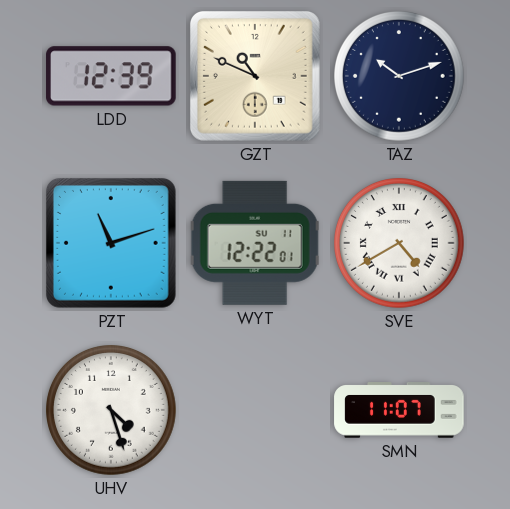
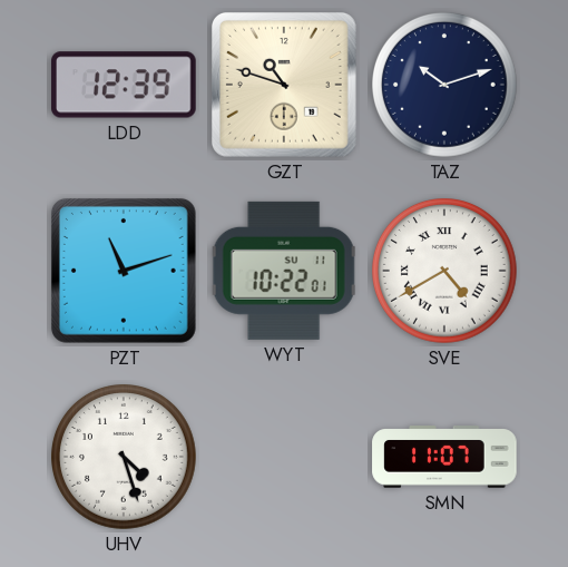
GZT: 10:49 -> 10:48
WYT: 12:22 -> 10:22
